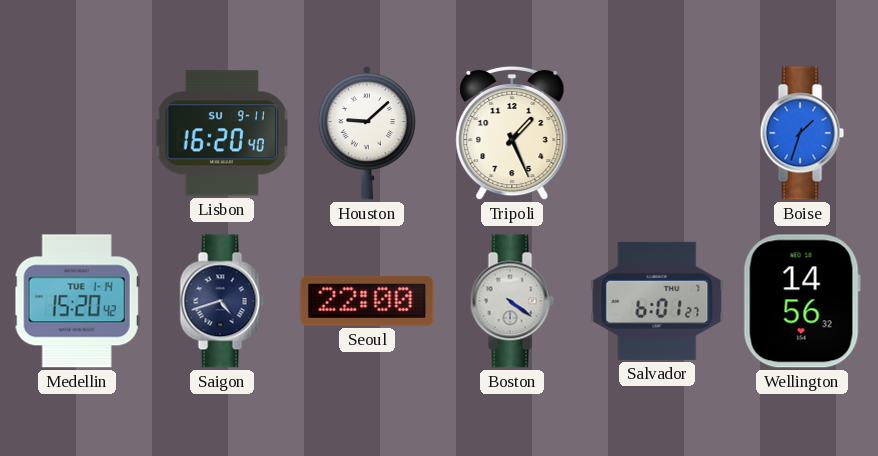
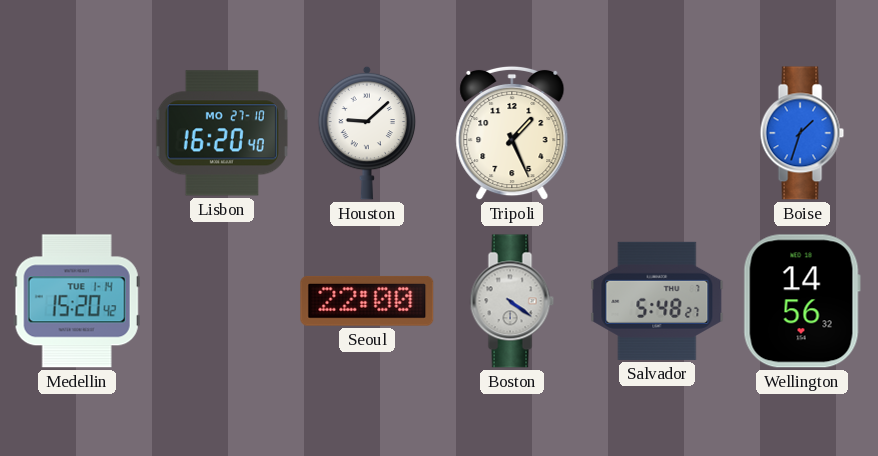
Lisbon date: SU 9-11 -> MO 27-10
Saigon: 4:42 -> none
Salvador: 6:01 -> 5:48
